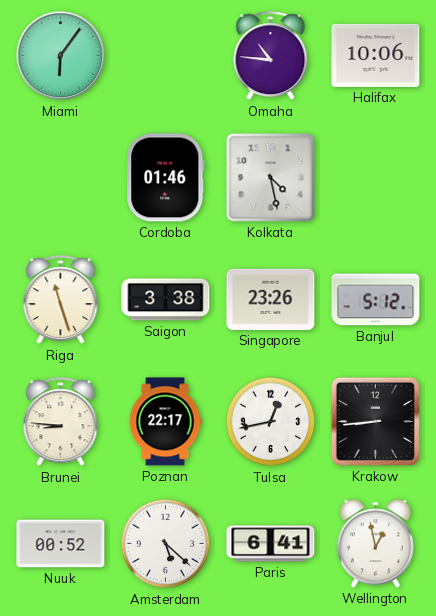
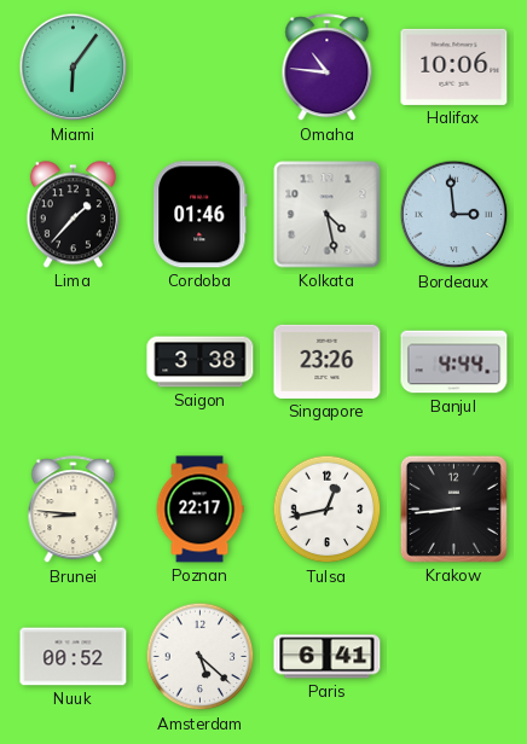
Lima: none -> 1:37
Bordeaux: none -> 2:59
Riga: 11:27 -> none
Banjul: 5:12 -> 4:44
Wellington: 12:58 -> none
